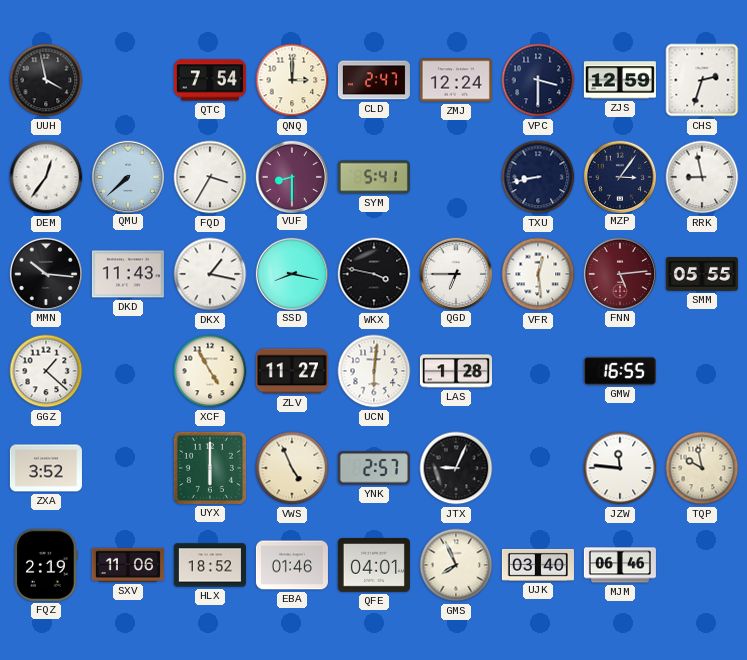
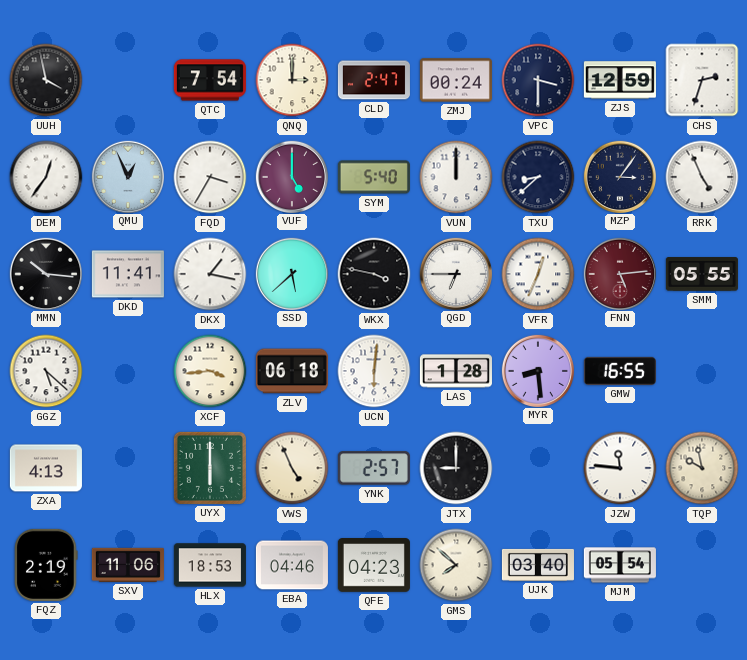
ZMJ: 12:24 -> 00:24
QMU: 7:38 -> 12:56
VUF: 8:30 -> 5:00
SYM: 5:41 -> 5:40
VUN: none -> 12:00
TXU: 8:43 -> 8:38
RRK: 8:58 -> 4:56
DKD: 11:43 -> 11:41
SSD: 8:17 -> 5:38
VFR: 12:29 -> 12:34
GGZ: 1:22 -> 5:22
XCF: 4:55 -> 3:44
ZLV: 11:27 -> 06:18
MYR: none -> 8:29
ZXA: 3:52 -> 4:13
JTX: 9:04 -> 9:00
HLX: 18:52 -> 18:53
EBA: 01:46 -> 04:46
QFE: 04:01 -> 04:23
GMS: 7:56 -> 7:52
MJM: 06:46 -> 05:54
